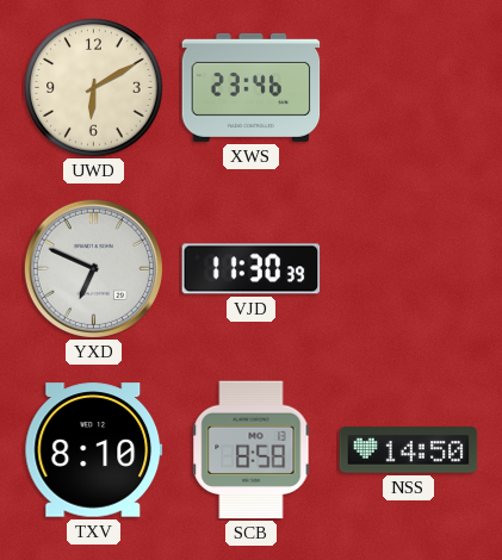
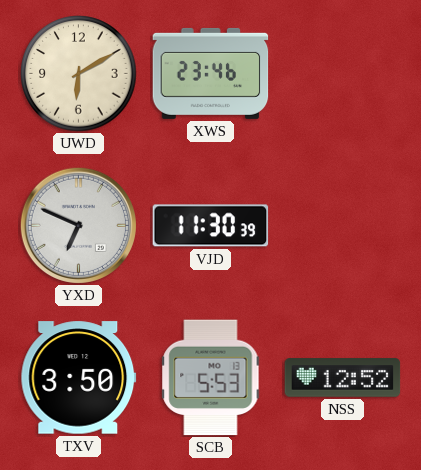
TXV: 8:10 -> 3:50
SCB: 8:58 -> 5:53
NSS: 14:50 -> 12:52
